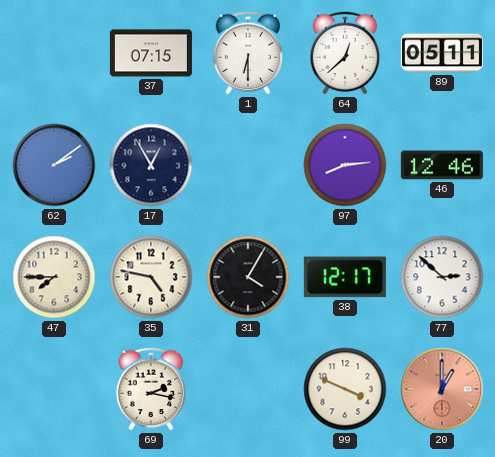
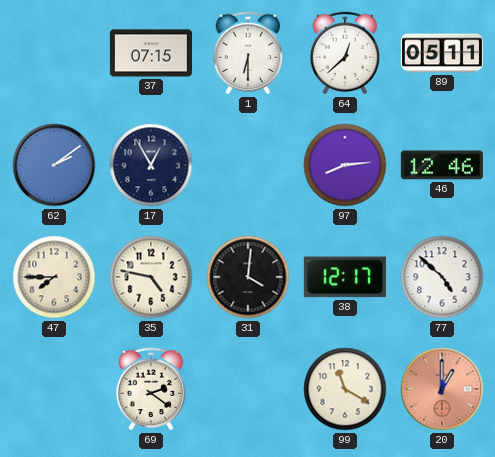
31: 4:05 -> 4:01
77: 2:52 -> 4:52
69: 2:17 -> 2:21
99: 3:49 -> 11:20
